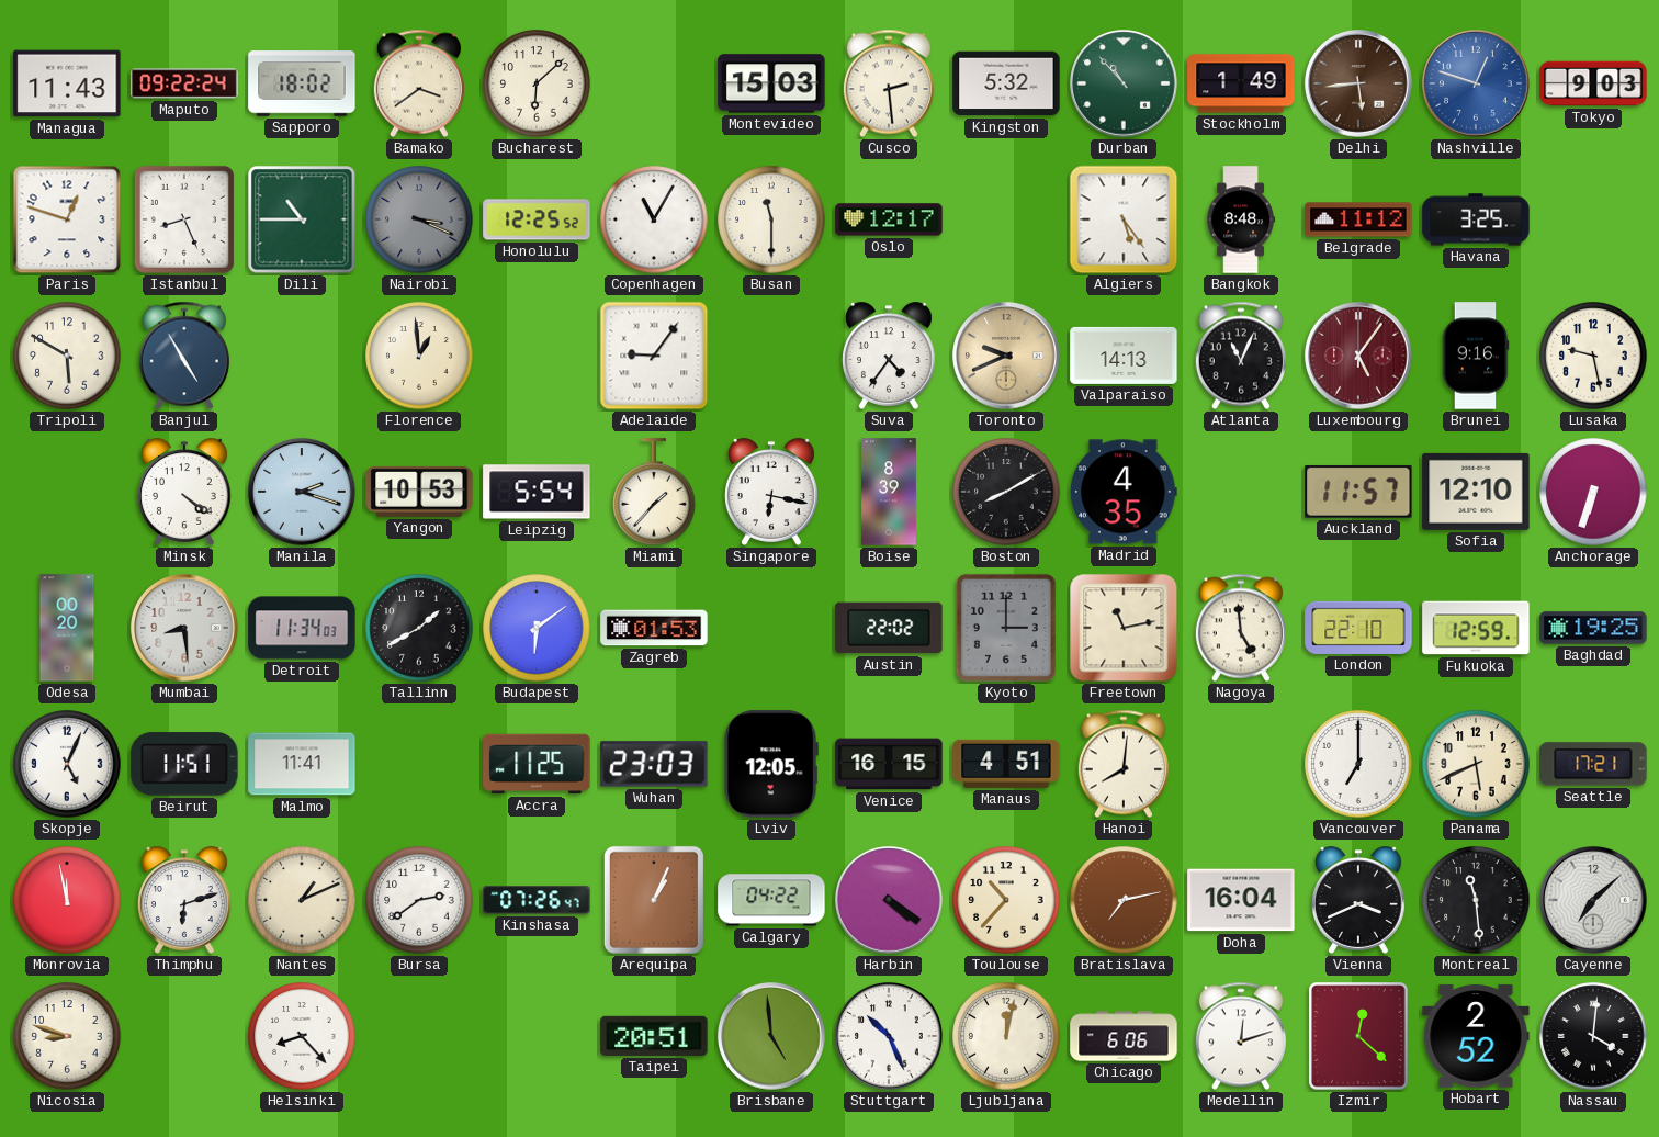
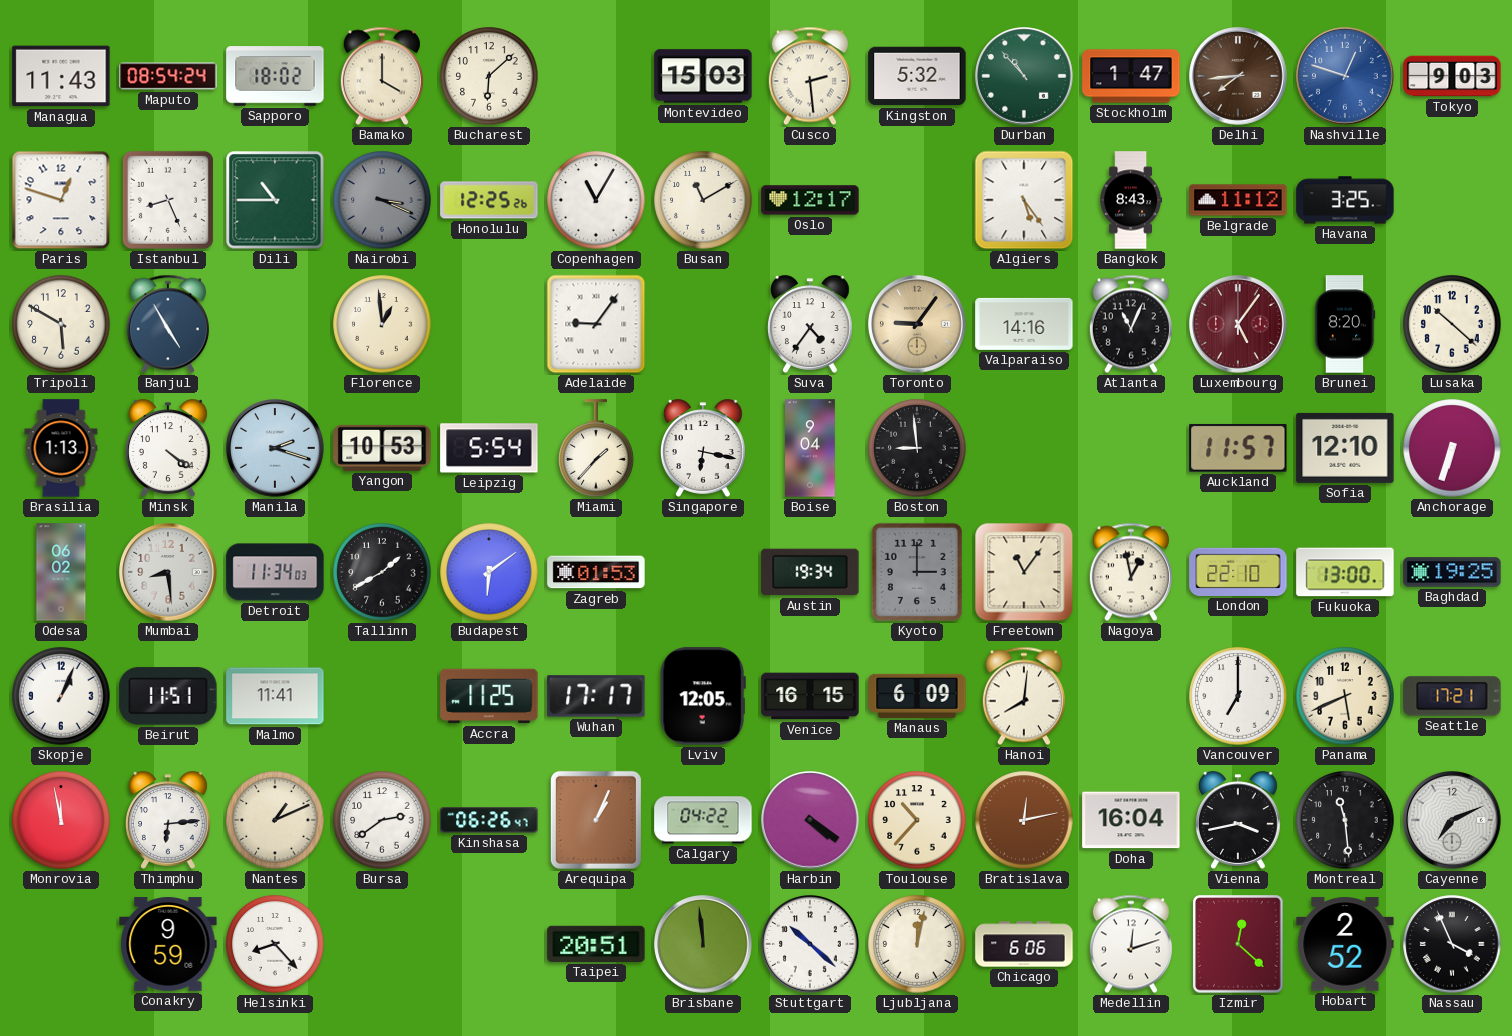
Maputo: 09:22 -> 08:54
Bamako: 3:39 -> 4:00
Stockholm: 1:49 -> 1:47
Delhi: 5:44 -> 7:44
Honolulu: 12:25:52 -> 12:25:26
Busan: 11:30 -> 11:10
Bangkok: 8:48 -> 8:43
Toronto: 9:41 -> 9:06
Valparaiso: 14:13 -> 14:16
Brunei: 9:16 -> 8:20
Lusaka: 9:28 -> 10:22
Brasilia: none -> 1:13
Boise: 8:39 -> 9:04
Boston: 8:10 -> 8:59
Madrid: 4:35 -> none
Odesa: 00:20 -> 06:02
Austin: 22:02 -> 19:34
Freetown: 11:13 -> 11:06
Nagoya: 4:59 -> 12:58
Fukuoka: 12:59 -> 13:00
Skopje: 5:04 -> 1:04
Wuhan: 23:03 -> 17:17
Manaus: 4:51 -> 6:09
Thimphu: 6:12 -> 6:14
Kinshasa: 07:26 -> 06:26
Bratislava: 7:13 -> 12:13
Vienna: 3:41 -> 3:43
Cayenne: 7:08 -> 7:11
Nicosia: 8:48 -> none
Conakry: none -> 9:59
Brisbane: 4:59 -> 11:59
Stuttgart: 10:26 -> 10:22
Nassau: 4:01 -> 3:56
